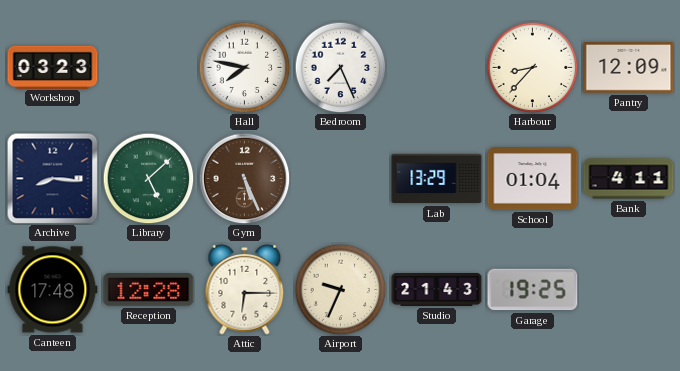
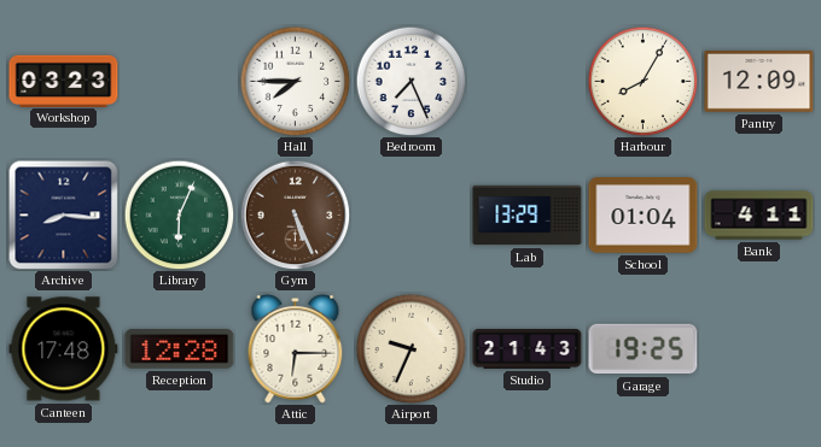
Hall: 7:47 -> 7:45
Harbour: 8:37 -> 8:05
Library: 5:08 -> 6:04
